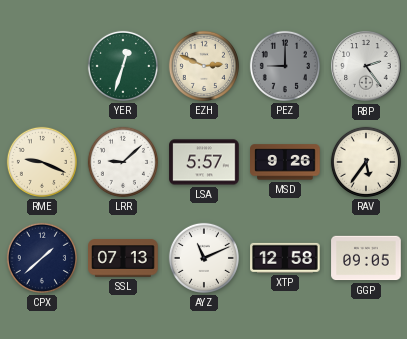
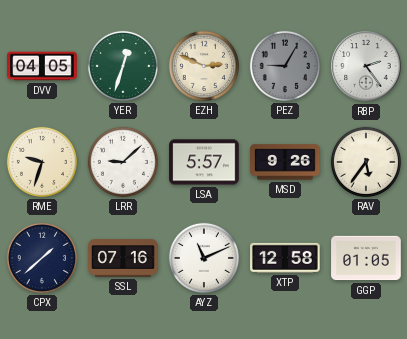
DVV: none -> 04:05
PEZ: 9:00 -> 9:05
RME: 9:19 -> 9:33
SSL: 07:13 -> 07:16
GGP: 09:05 -> 01:05
